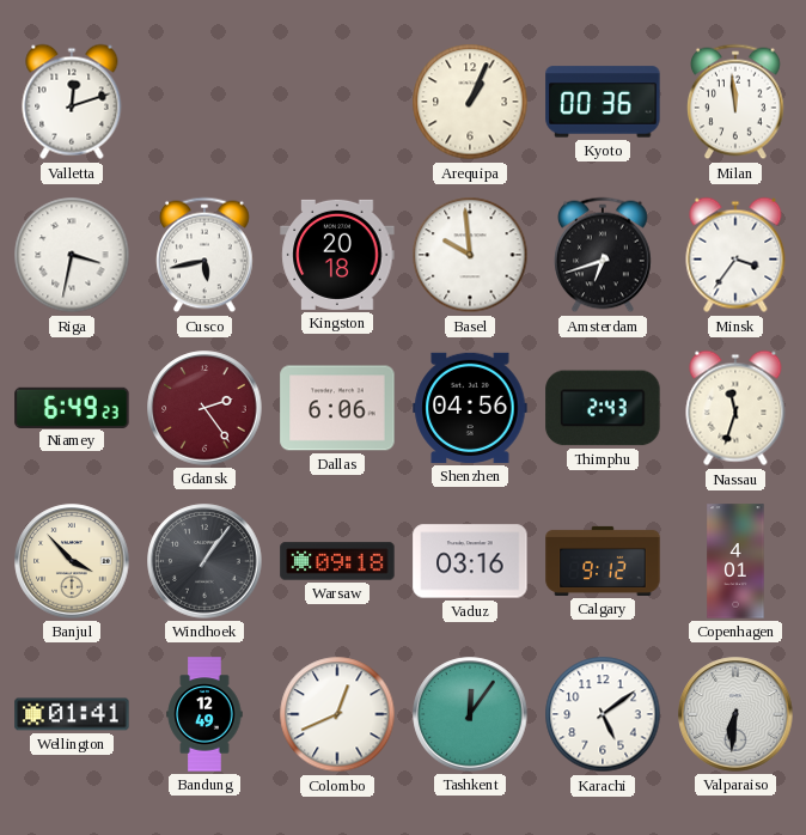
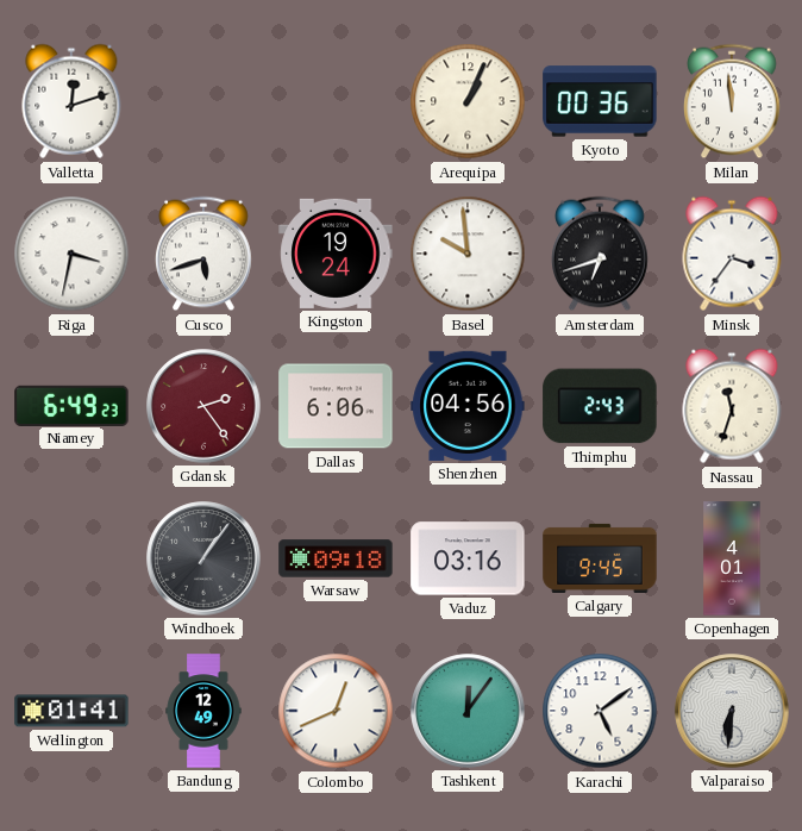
Cusco: 5:43 -> 5:42
Kingston: 20:18 -> 19:24
Banjul: 3:53 -> none
Calgary: 9:12 -> 9:45
